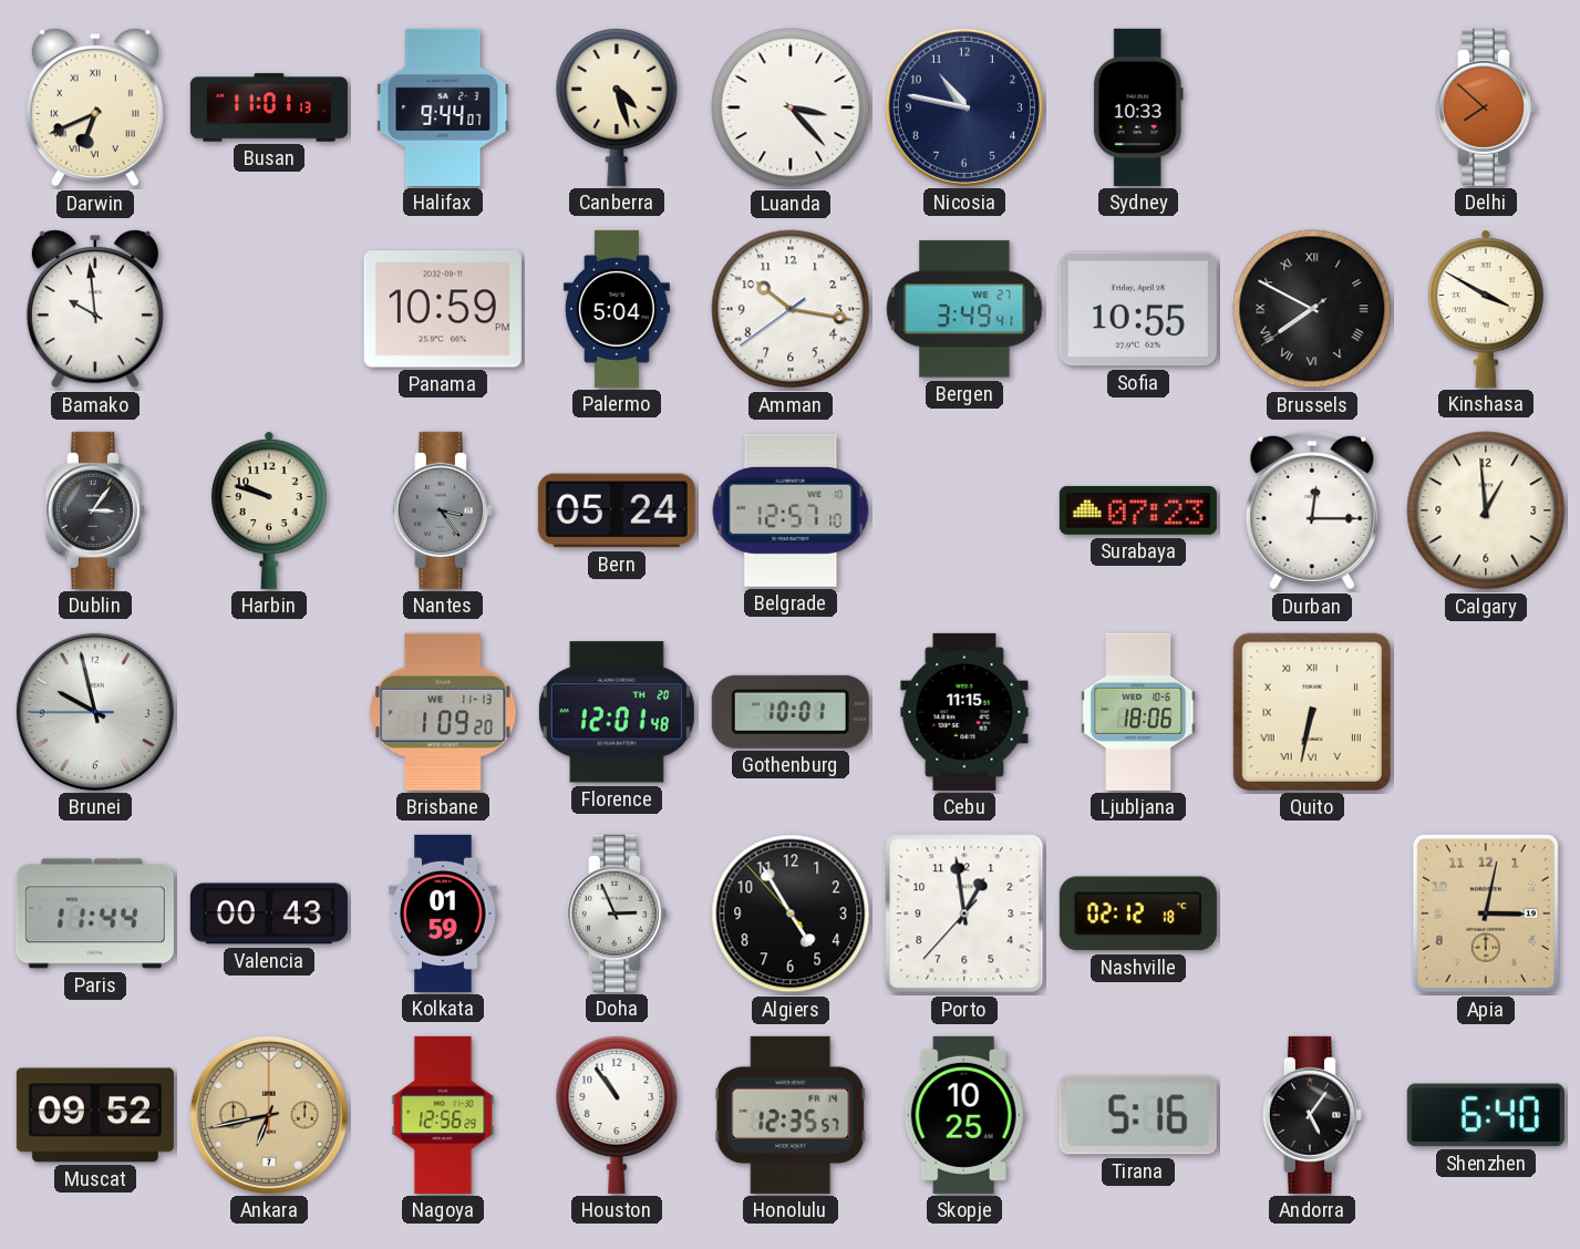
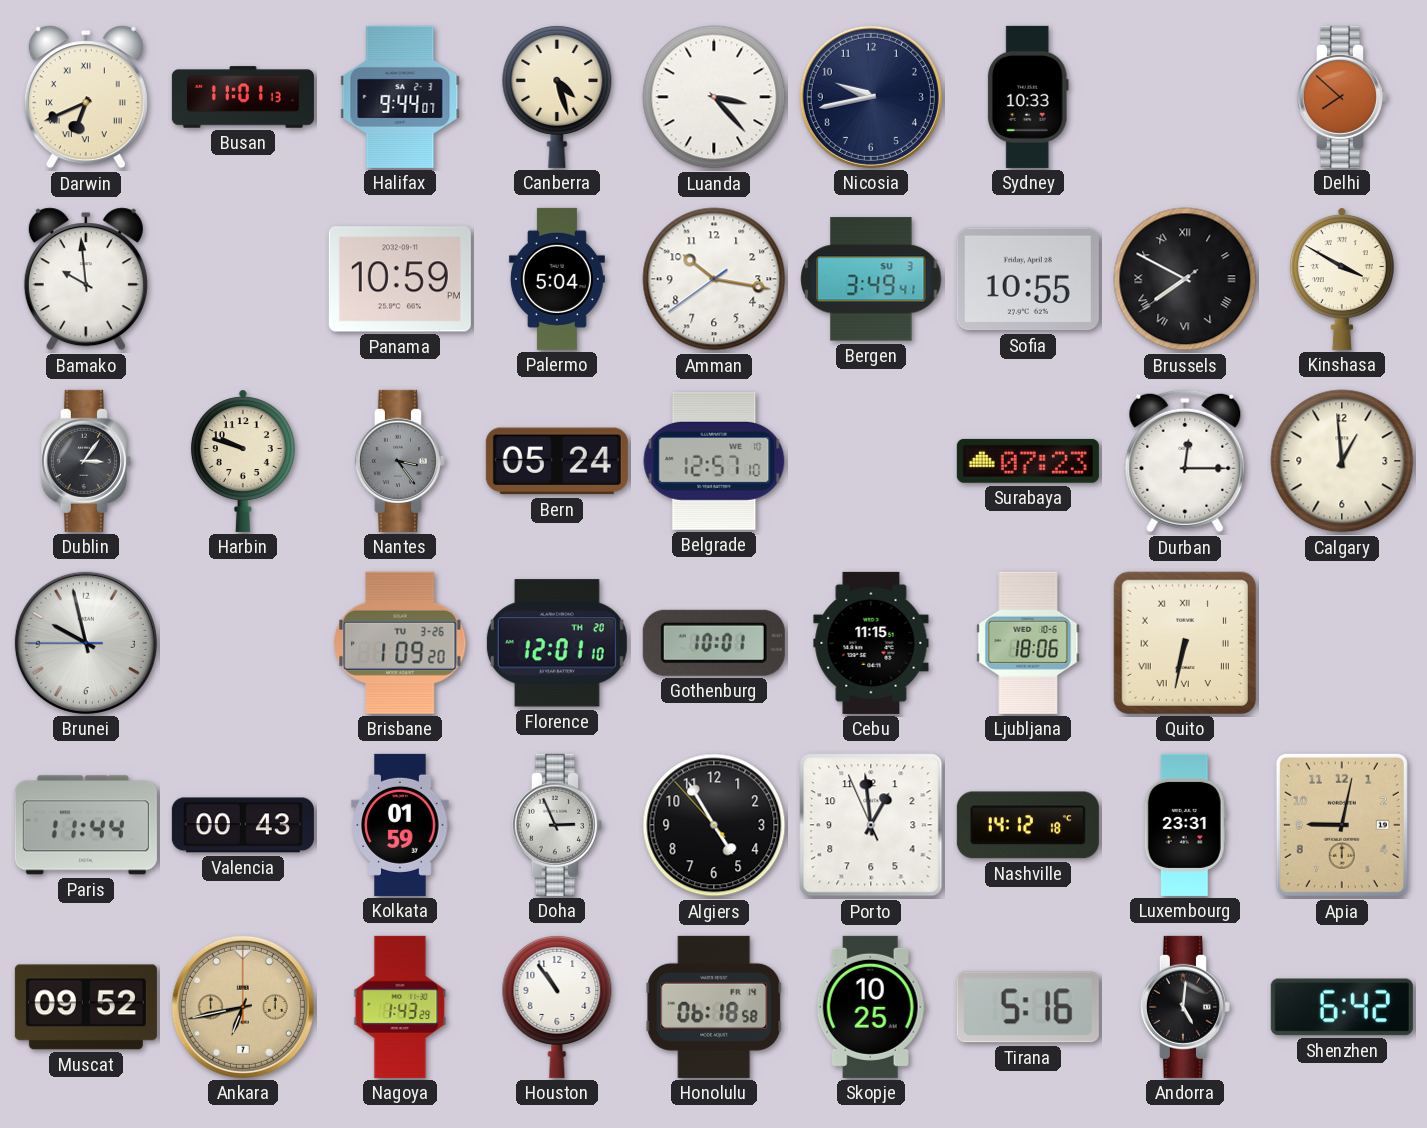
Nicosia: 10:47 -> 9:43
Bergen date: WE 27 -> SU 3
Brisbane date: WE 11-13 -> TU 3-26
Florence: 12:01:48 -> 12:01:10
Porto: 12:58:37 -> 12:58:56
Nashville: 02:12 -> 14:12
Luxembourg: none -> 23:31
Apia: 3:02 -> 9:02
Nagoya: 12:56 -> 1:43
Honolulu: 12:35 -> 06:18
Andorra: 5:06 -> 5:01
Shenzhen: 6:40 -> 6:42
